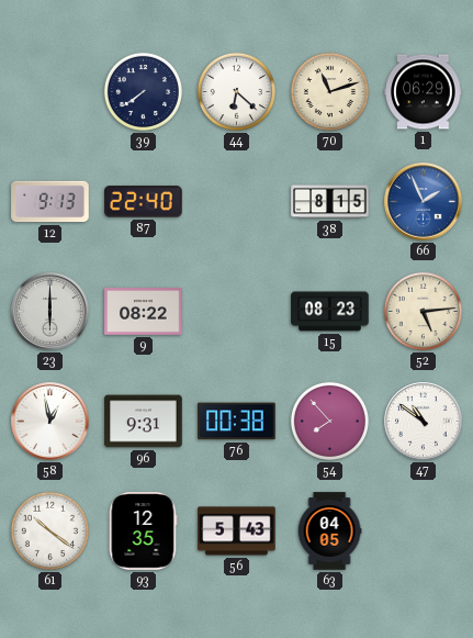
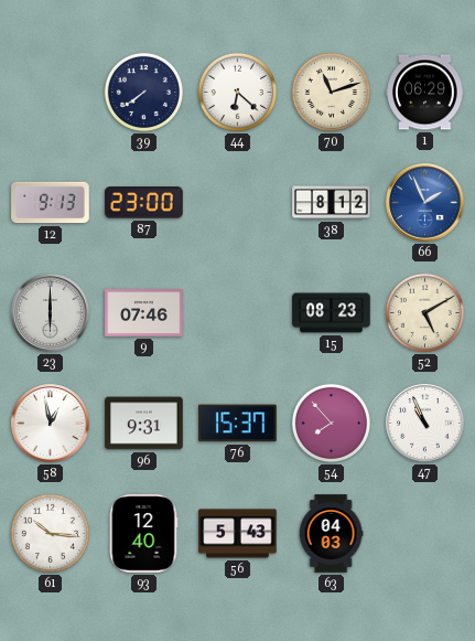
87: 22:40 -> 23:00
38: 8:15 -> 8:12
9: 08:22 -> 07:46
52: 5:14 -> 5:10
76: 00:38 -> 15:37
47: 10:51 -> 10:56
61: 10:21 -> 10:16
93: 12:35 -> 12:40
63: 04:05 -> 04:03
